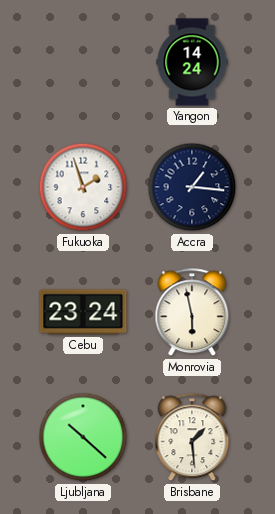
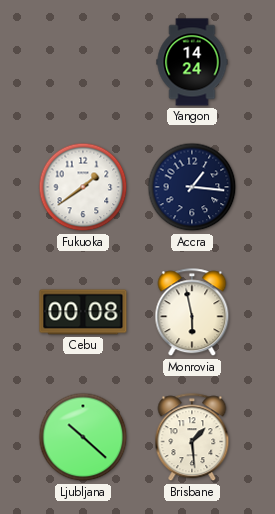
Fukuoka: 1:57 -> 1:39
Cebu: 23:24 -> 00:08
